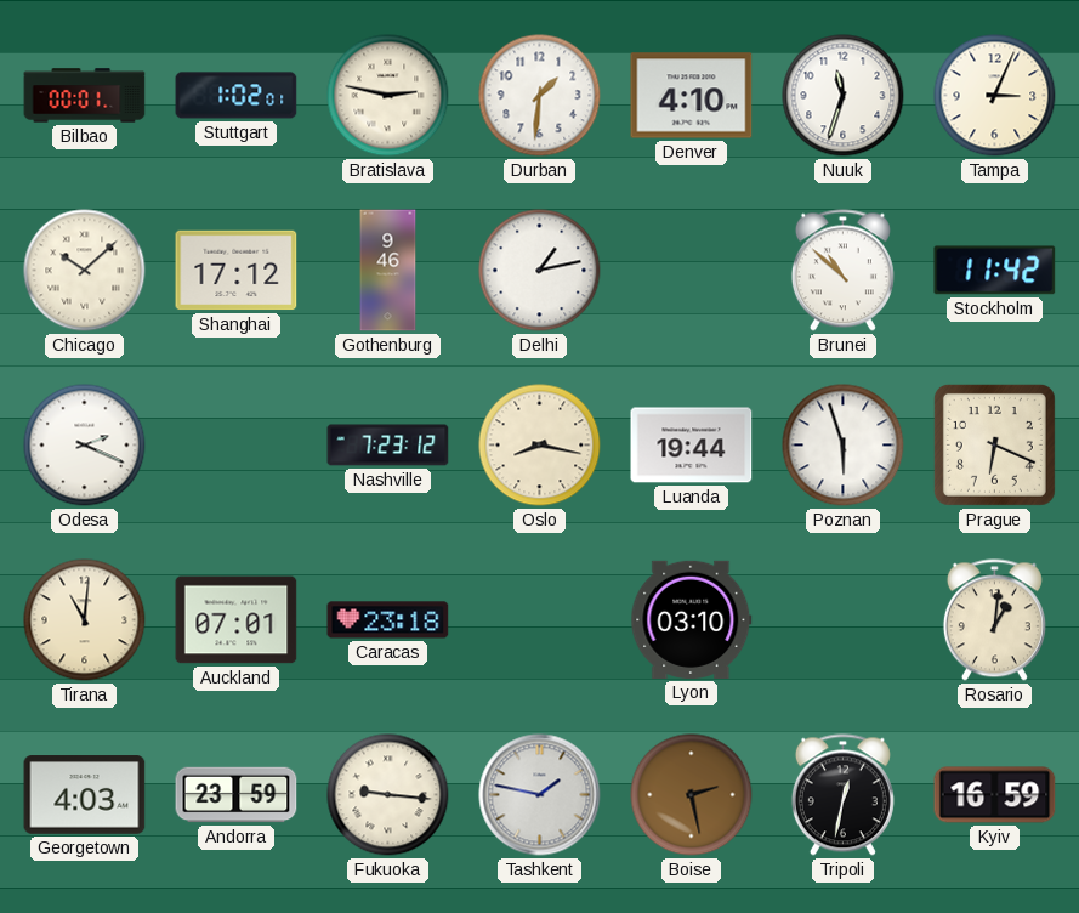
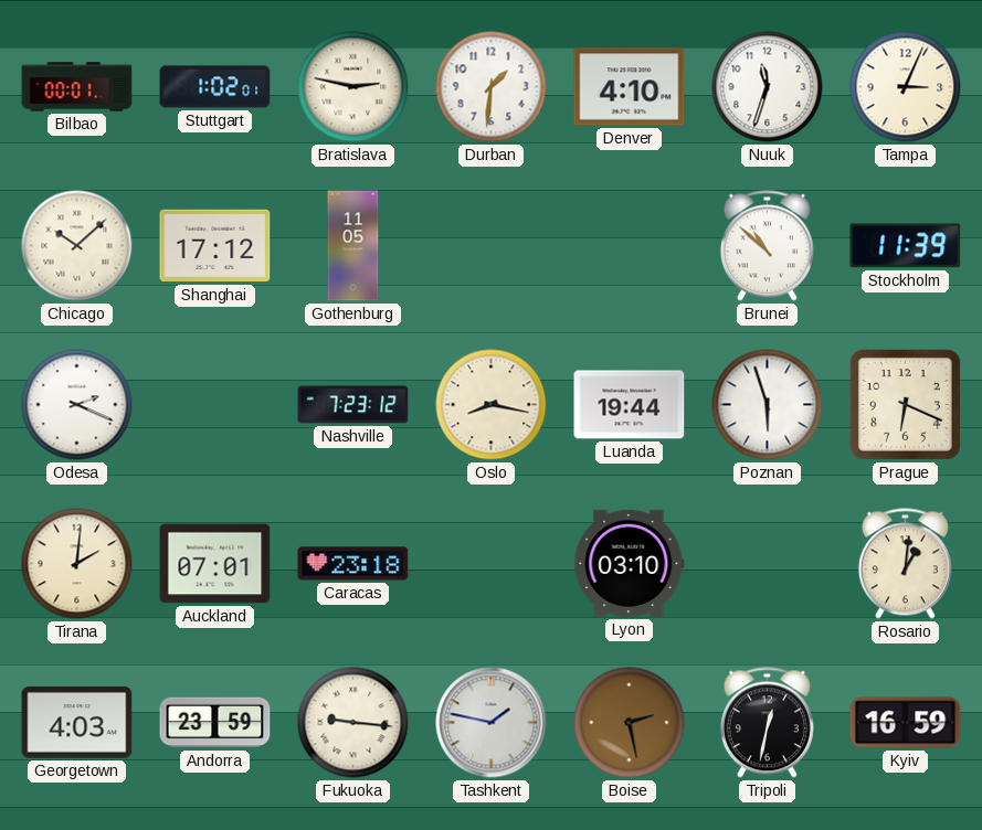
Gothenburg: 9:46 -> 11:05
Delhi: 1:13 -> none
Stockholm: 11:42 -> 11:39
Tirana: 11:01 -> 2:01
